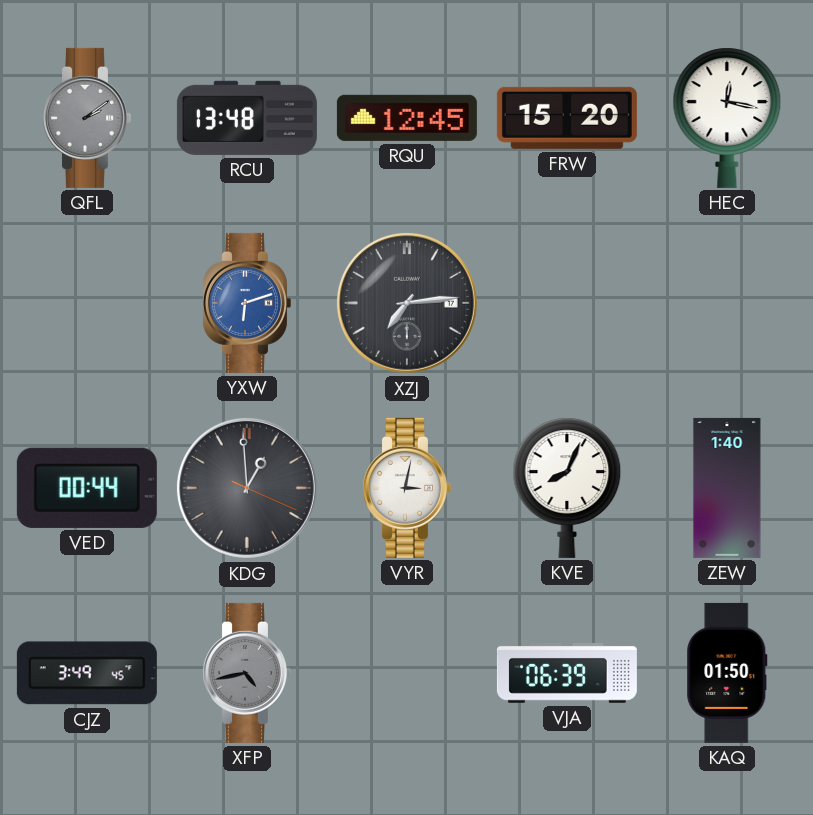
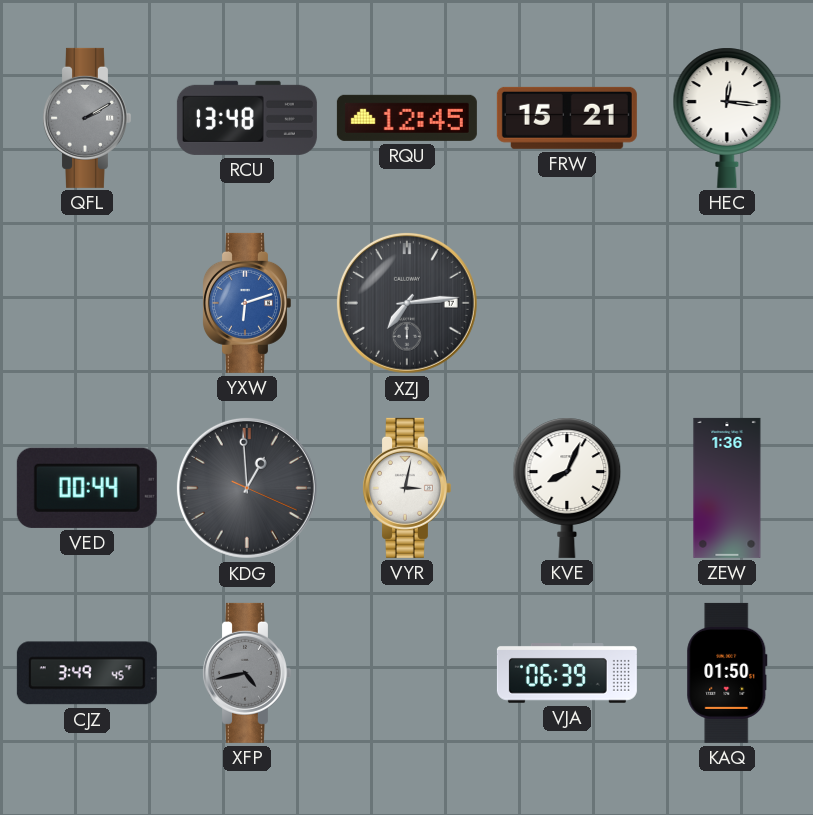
QFL: 2:09 -> 2:10
FRW: 15:20 -> 15:21
HEC: 12:17 -> 12:16
ZEW: 1:40 -> 1:36
